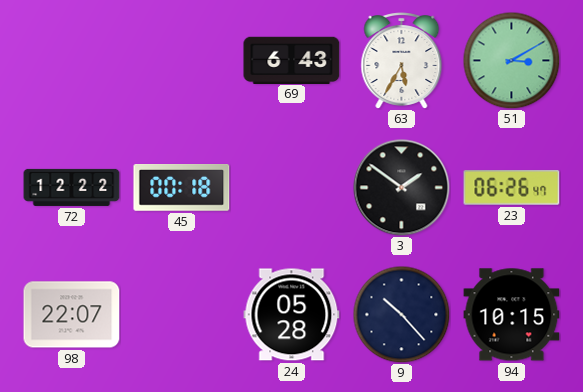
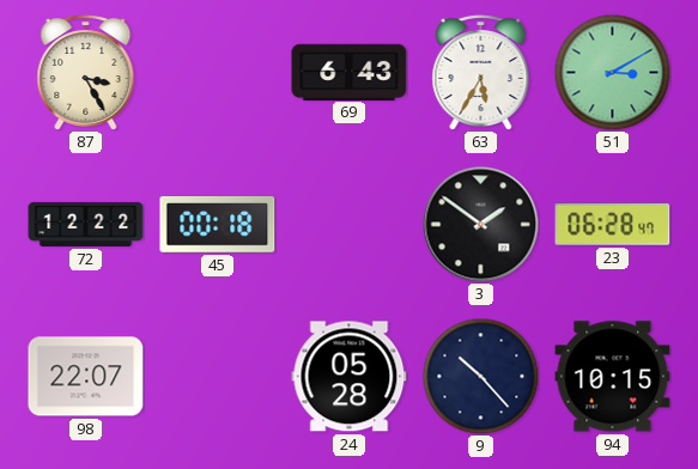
87: none -> 3:25
23: 06:26 -> 06:28
